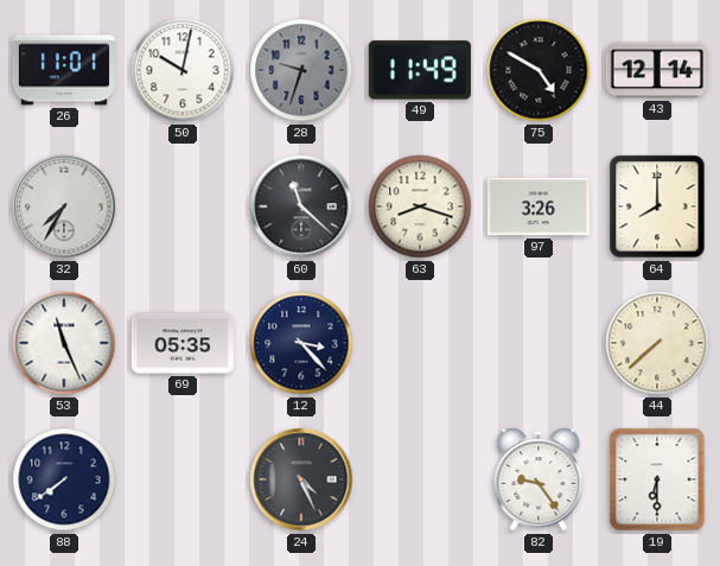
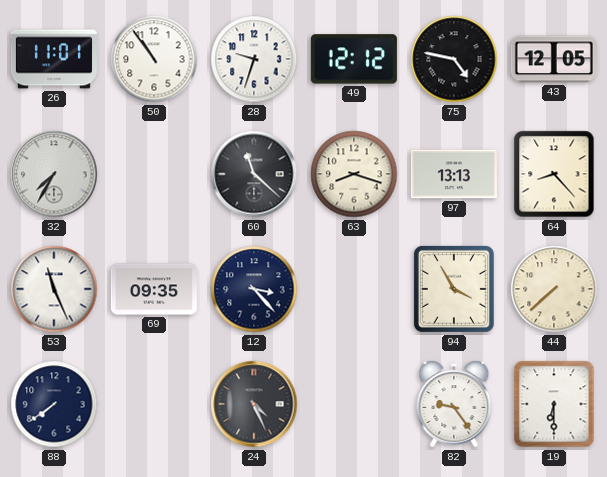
50: 10:02 -> 10:54
28 dial: grey -> white
49: 11:49 -> 12:12
75: 4:50 -> 4:47
43: 12:14 -> 12:05
97: 3:26 -> 13:13
64: 8:00 -> 8:23
69: 05:35 -> 09:35
94: none -> 3:55
